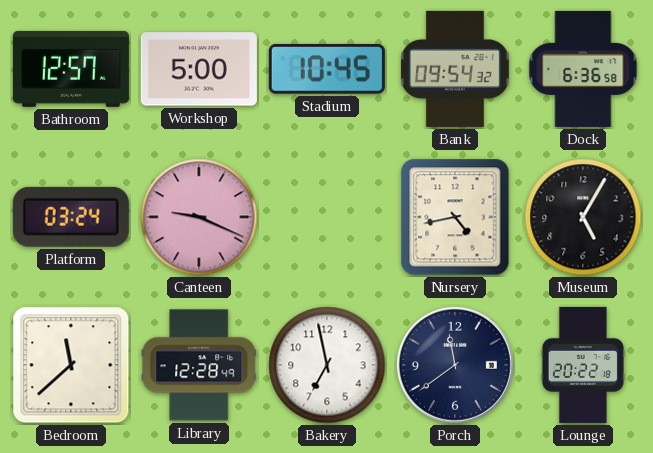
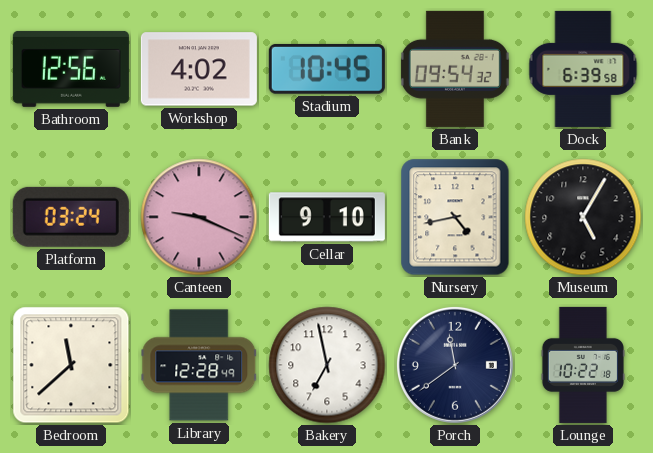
Bathroom: 12:57 -> 12:56
Workshop: 5:00 -> 4:02
Dock: 6:36 -> 6:39
Cellar: none -> 9:10
Lounge: 20:22 -> 10:22
